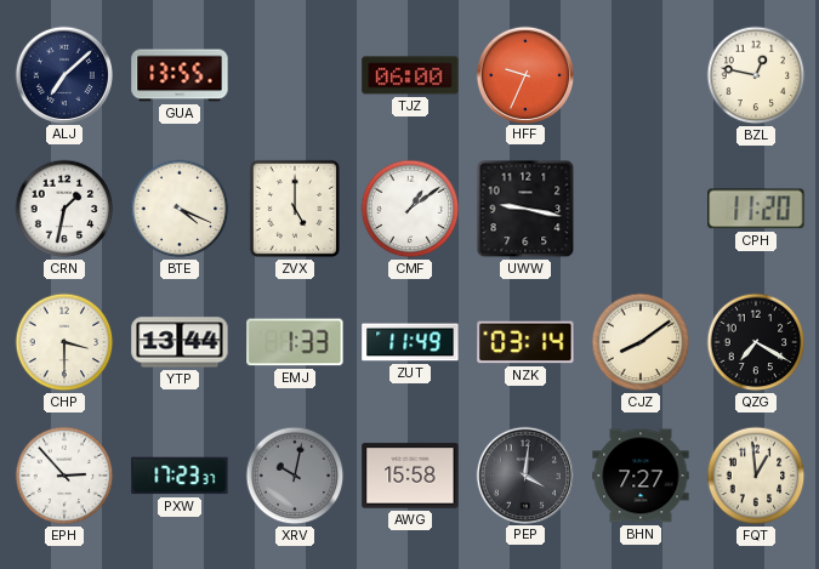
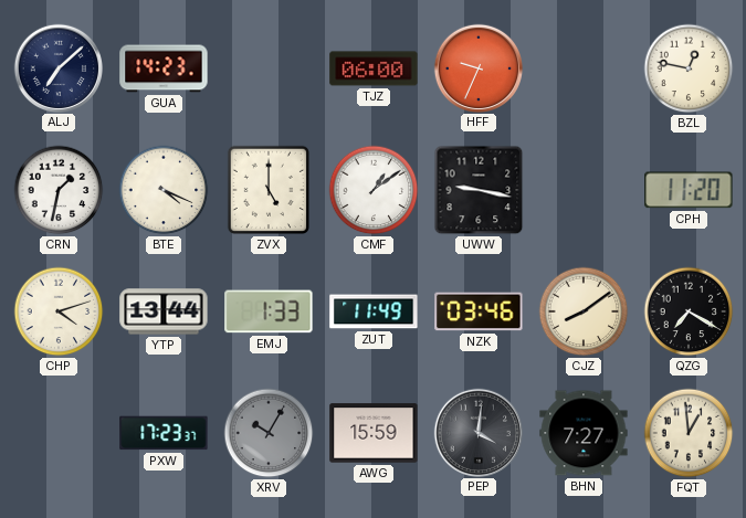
GUA: 13:55 -> 14:23
CHP: 3:30 -> 4:12
NZK: 03:14 -> 03:46
EPH: 2:53 -> none
XRV: 10:02 -> 10:05
AWG: 15:58 -> 15:59
